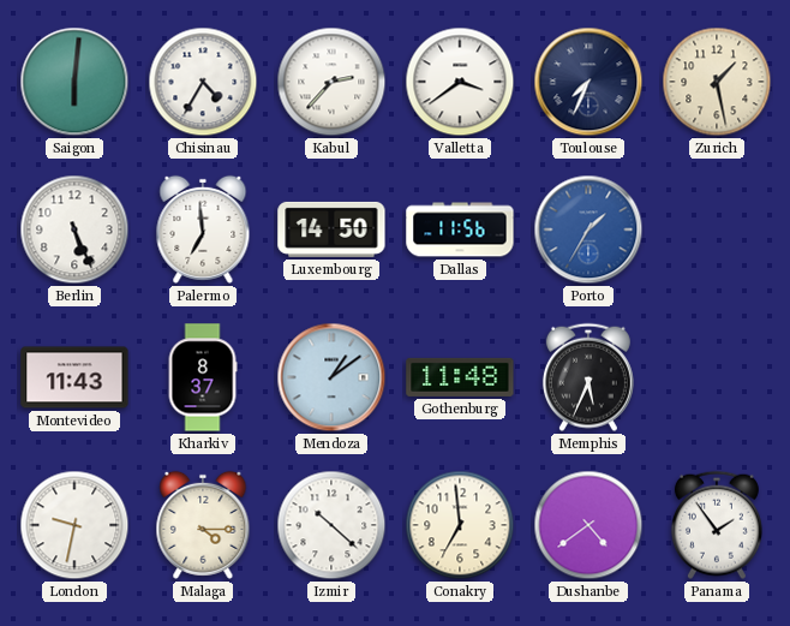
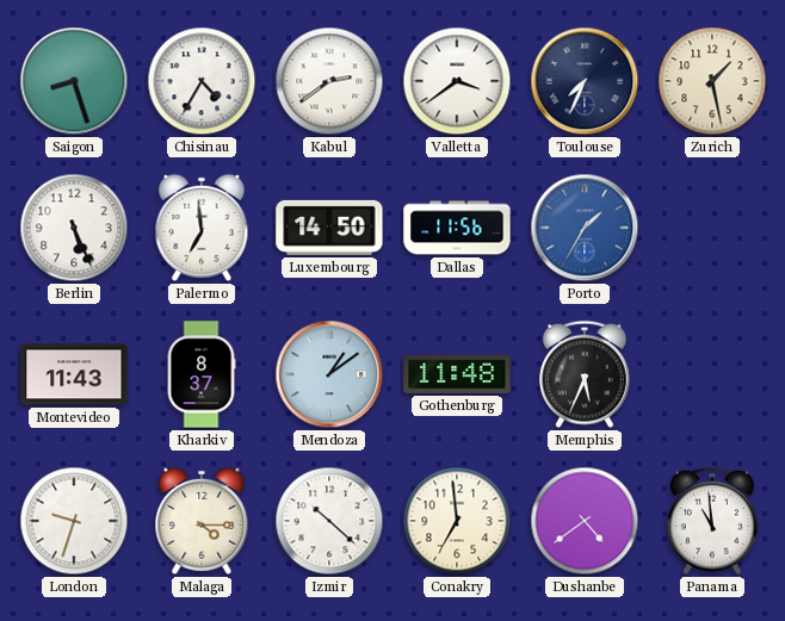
Saigon: 6:01 -> 8:27
Kabul: 2:37 -> 2:39
London: 9:32 -> 9:33
Panama: 1:54 -> 10:59
